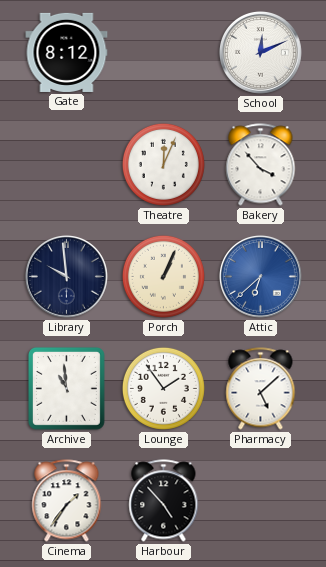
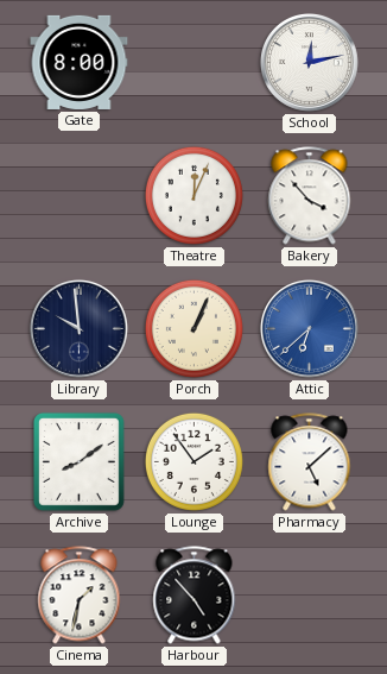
Gate: 8:12 -> 8:00
School: 12:11 -> 12:13
Archive: 10:59 -> 8:09
Cinema: 1:36 -> 1:32
